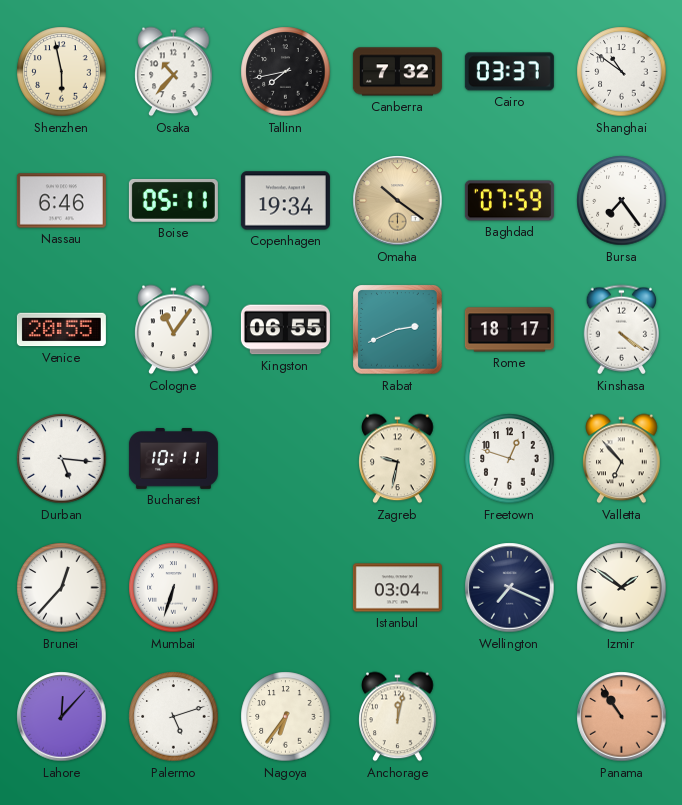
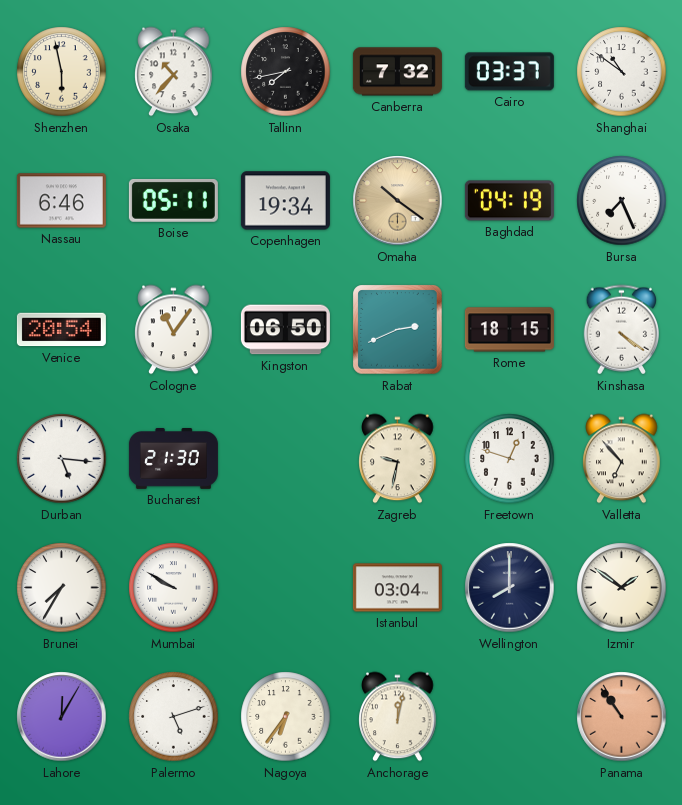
Baghdad: 07:59 -> 04:19
Bursa: 7:24 -> 7:26
Venice: 20:55 -> 20:54
Kingston: 06:55 -> 06:50
Rome: 18:17 -> 18:15
Bucharest: 10:11 -> 21:30
Brunei: 12:37 -> 7:35
Mumbai: 6:33 -> 9:50
Wellington: 7:19 -> 8:00
Lahore: 12:07 -> 12:05
